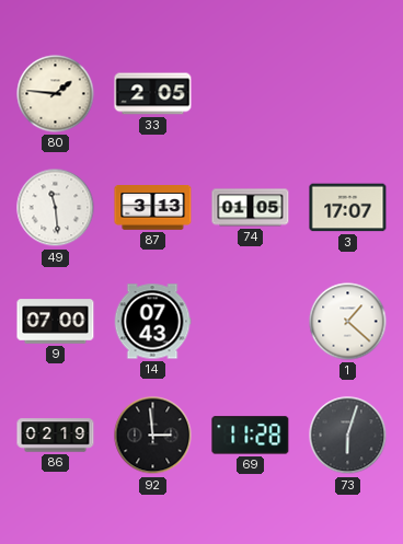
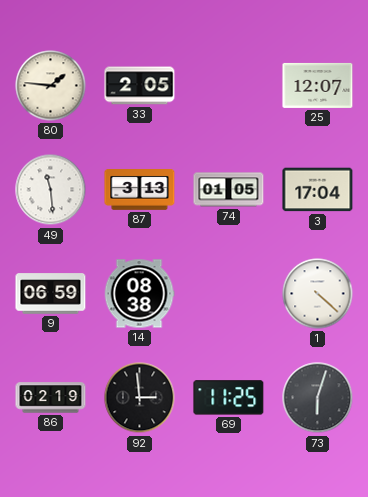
25: none -> 12:07
3: 17:07 -> 17:04
9: 07:00 -> 06:59
14: 07:43 -> 08:38
1: 1:22 -> 4:22
69: 11:28 -> 11:25
